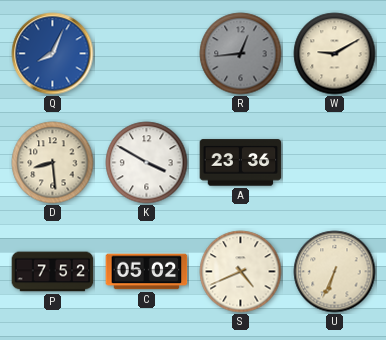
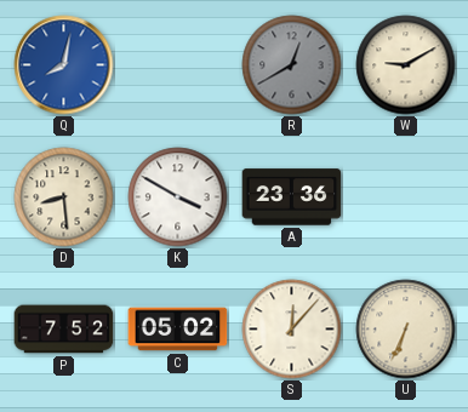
Q: 8:04 -> 8:02
R: 12:44 -> 12:40
S: 4:41 -> 12:07
